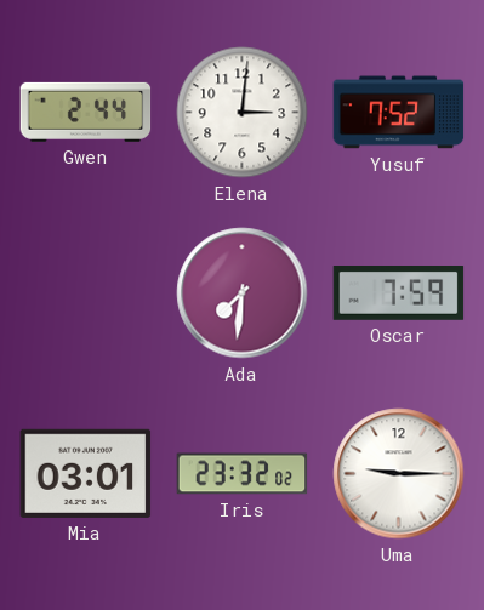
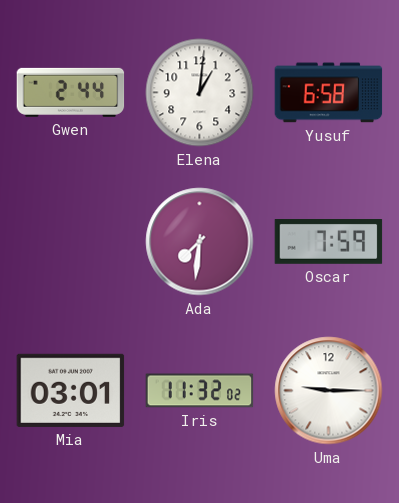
Elena: 3:01 -> 1:01
Yusuf: 7:52 -> 6:58
Iris: 23:32 -> 11:32
